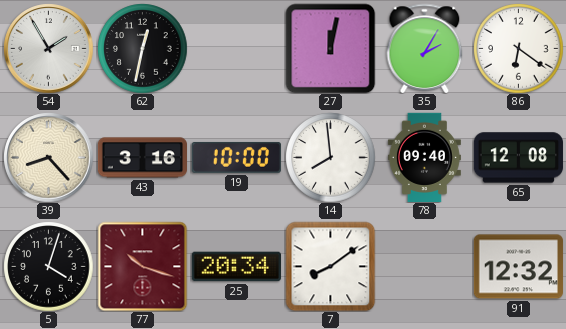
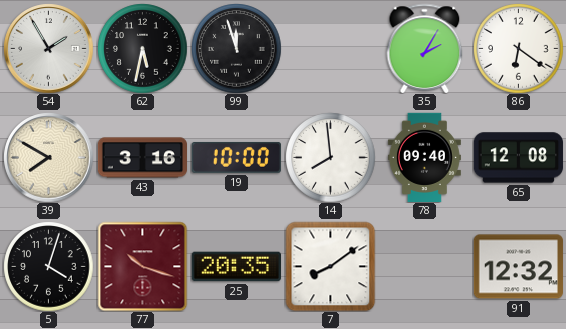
62: 12:32 -> 5:32
99: none -> 11:57
27: 12:02 -> none
39: 8:23 -> 7:50
25: 20:34 -> 20:35
